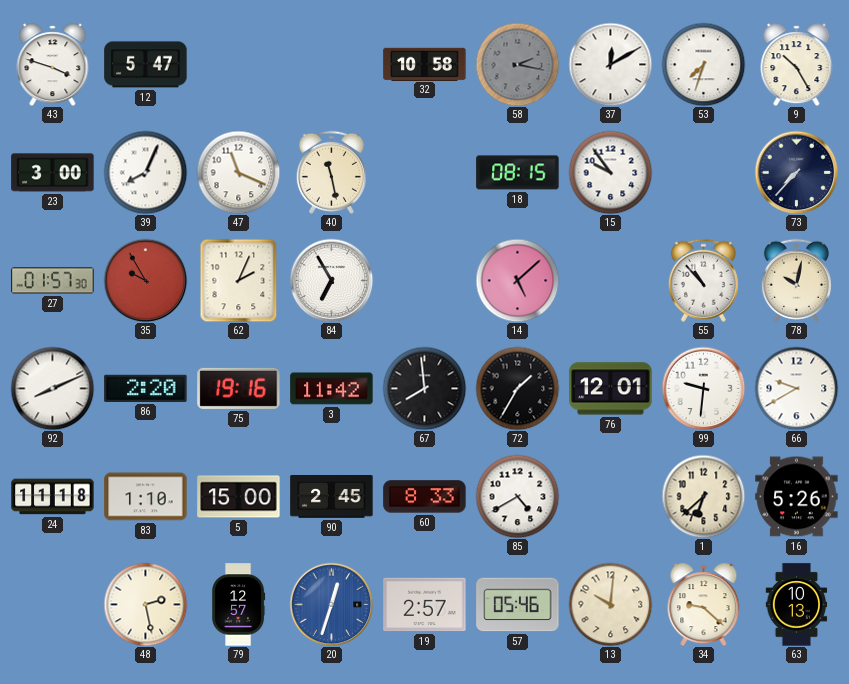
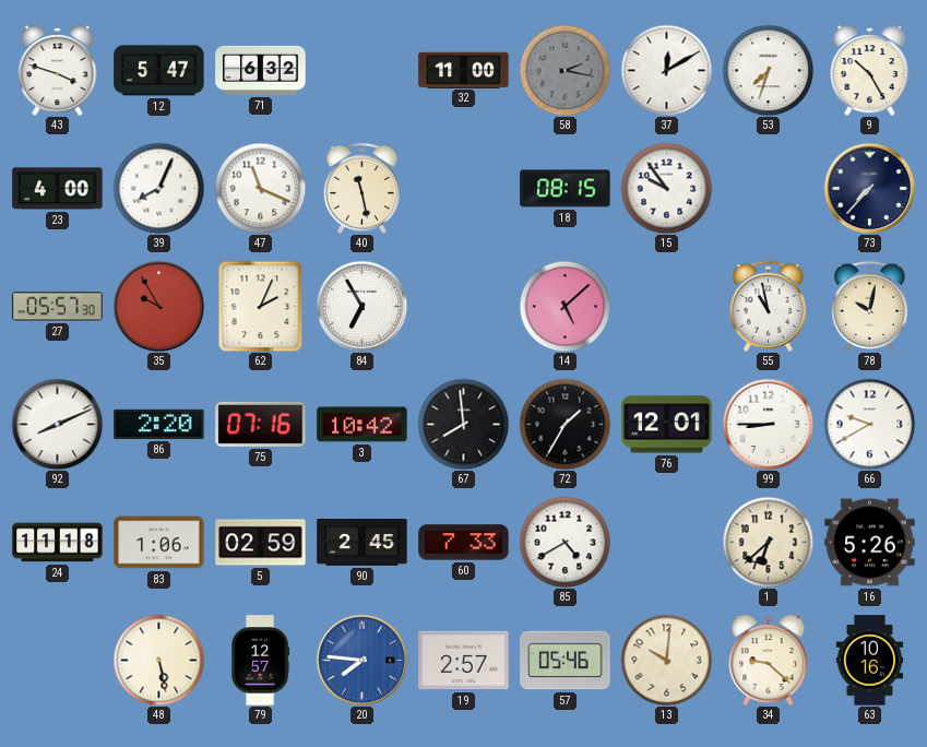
71: none -> 6:32
32: 10:58 -> 11:00
23: 3:00 -> 4:00
27: 01:57 -> 05:57
55: 10:53 -> 10:58
75: 19:16 -> 07:16
3: 11:42 -> 10:42
99: 9:31 -> 8:45
83: 1:10 -> 1:06
5: 15:00 -> 02:59
60: 8:33 -> 7:33
48: 2:28 -> 5:28
20: 12:33 -> 7:46
63: 10:13 -> 10:16
